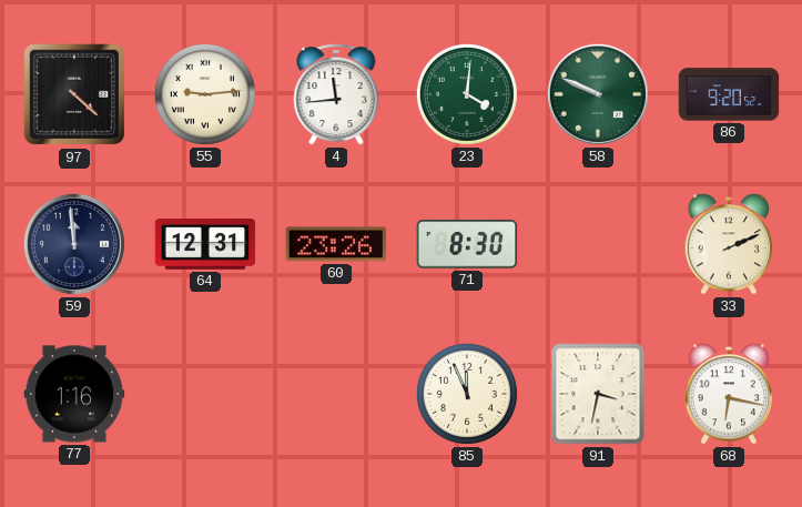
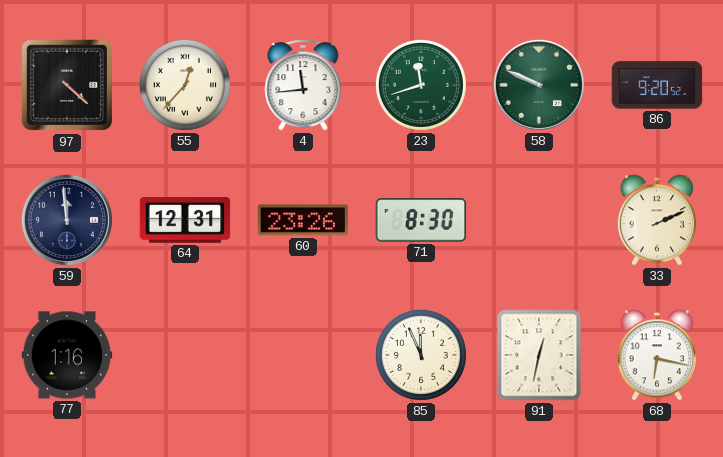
55: 9:14 -> 12:37
23: 4:01 -> 11:42
91: 3:32 -> 12:32
